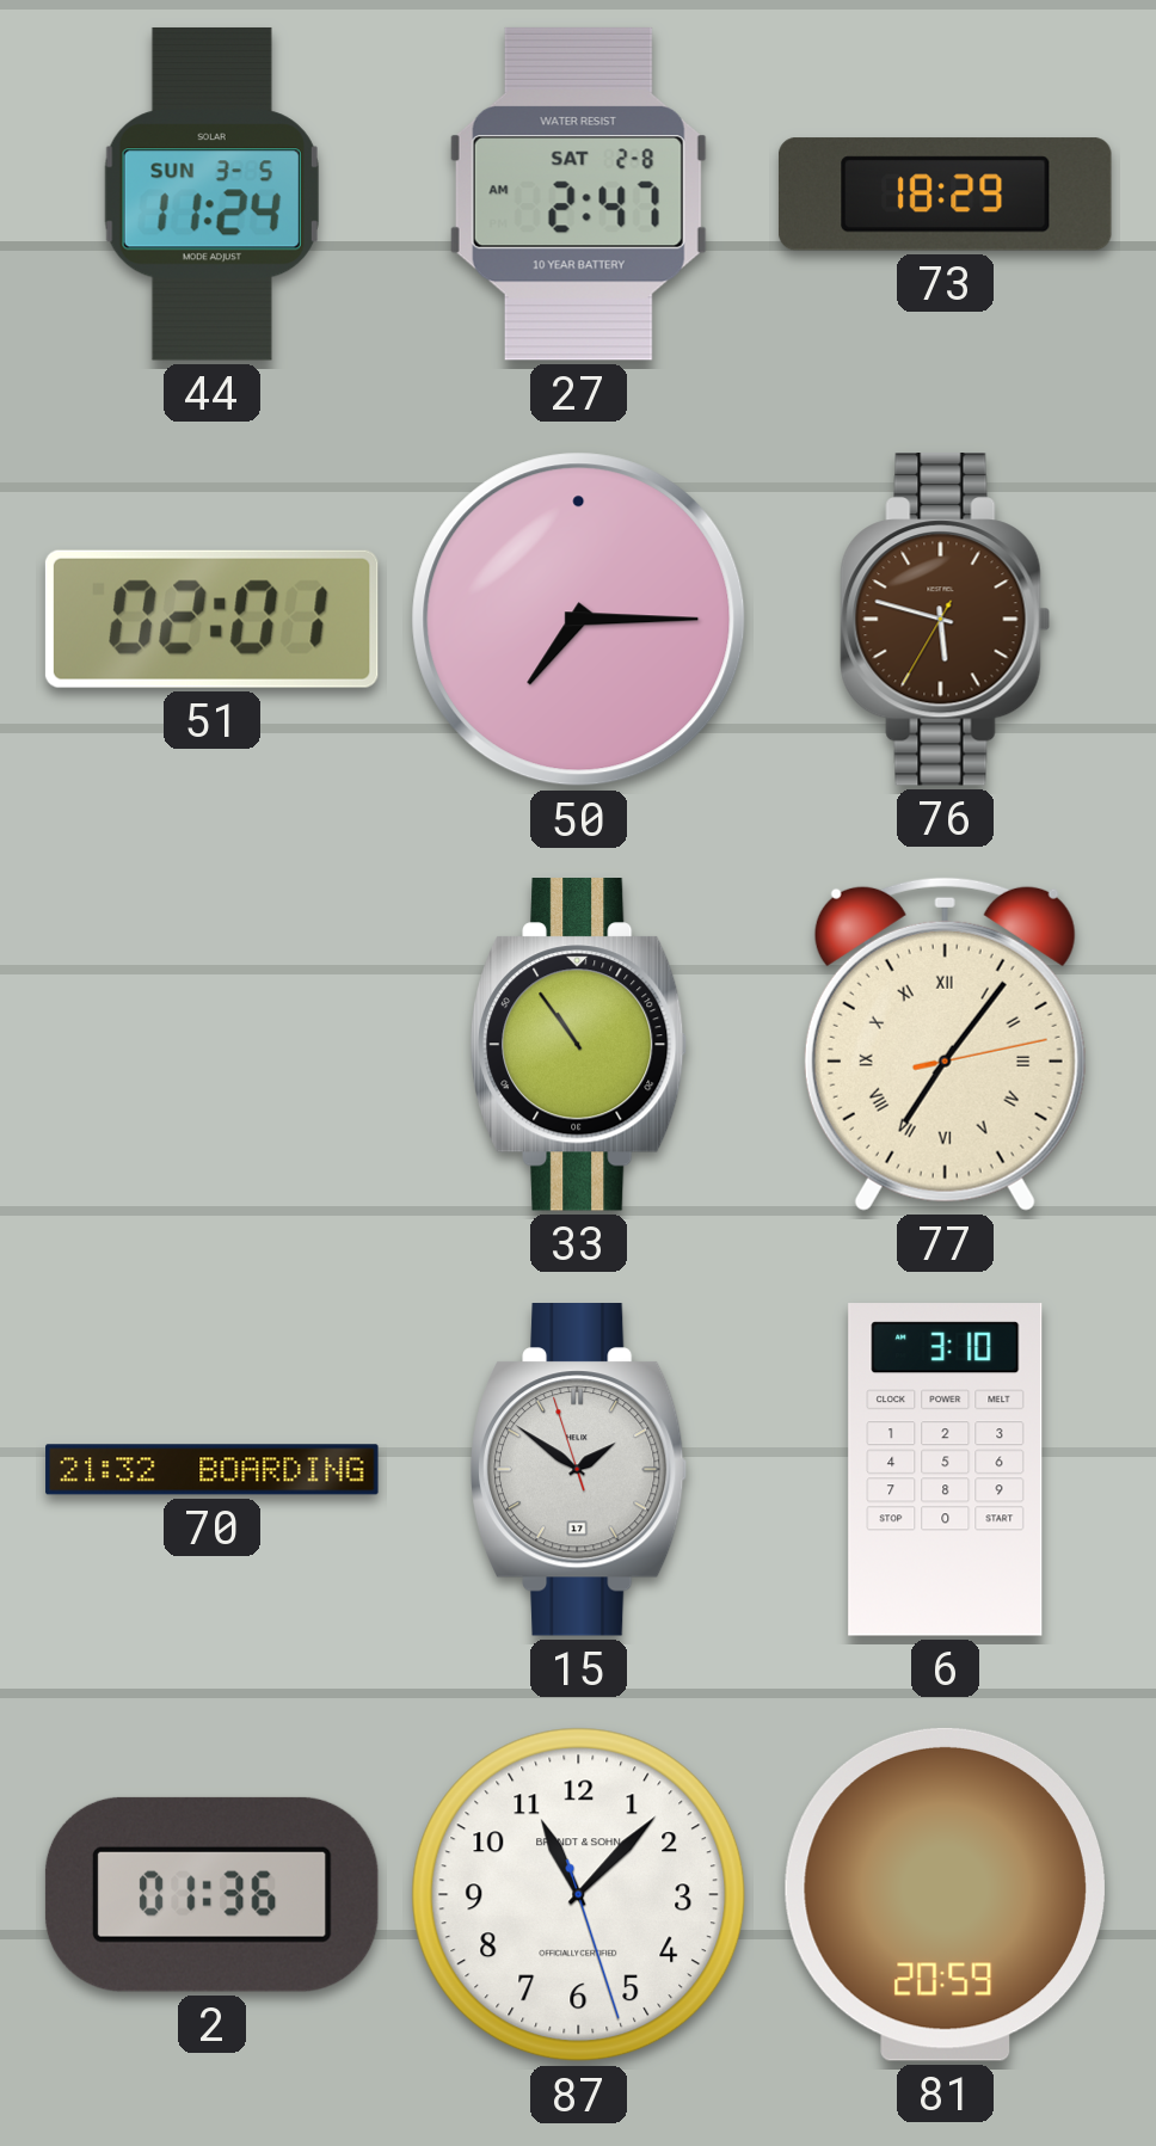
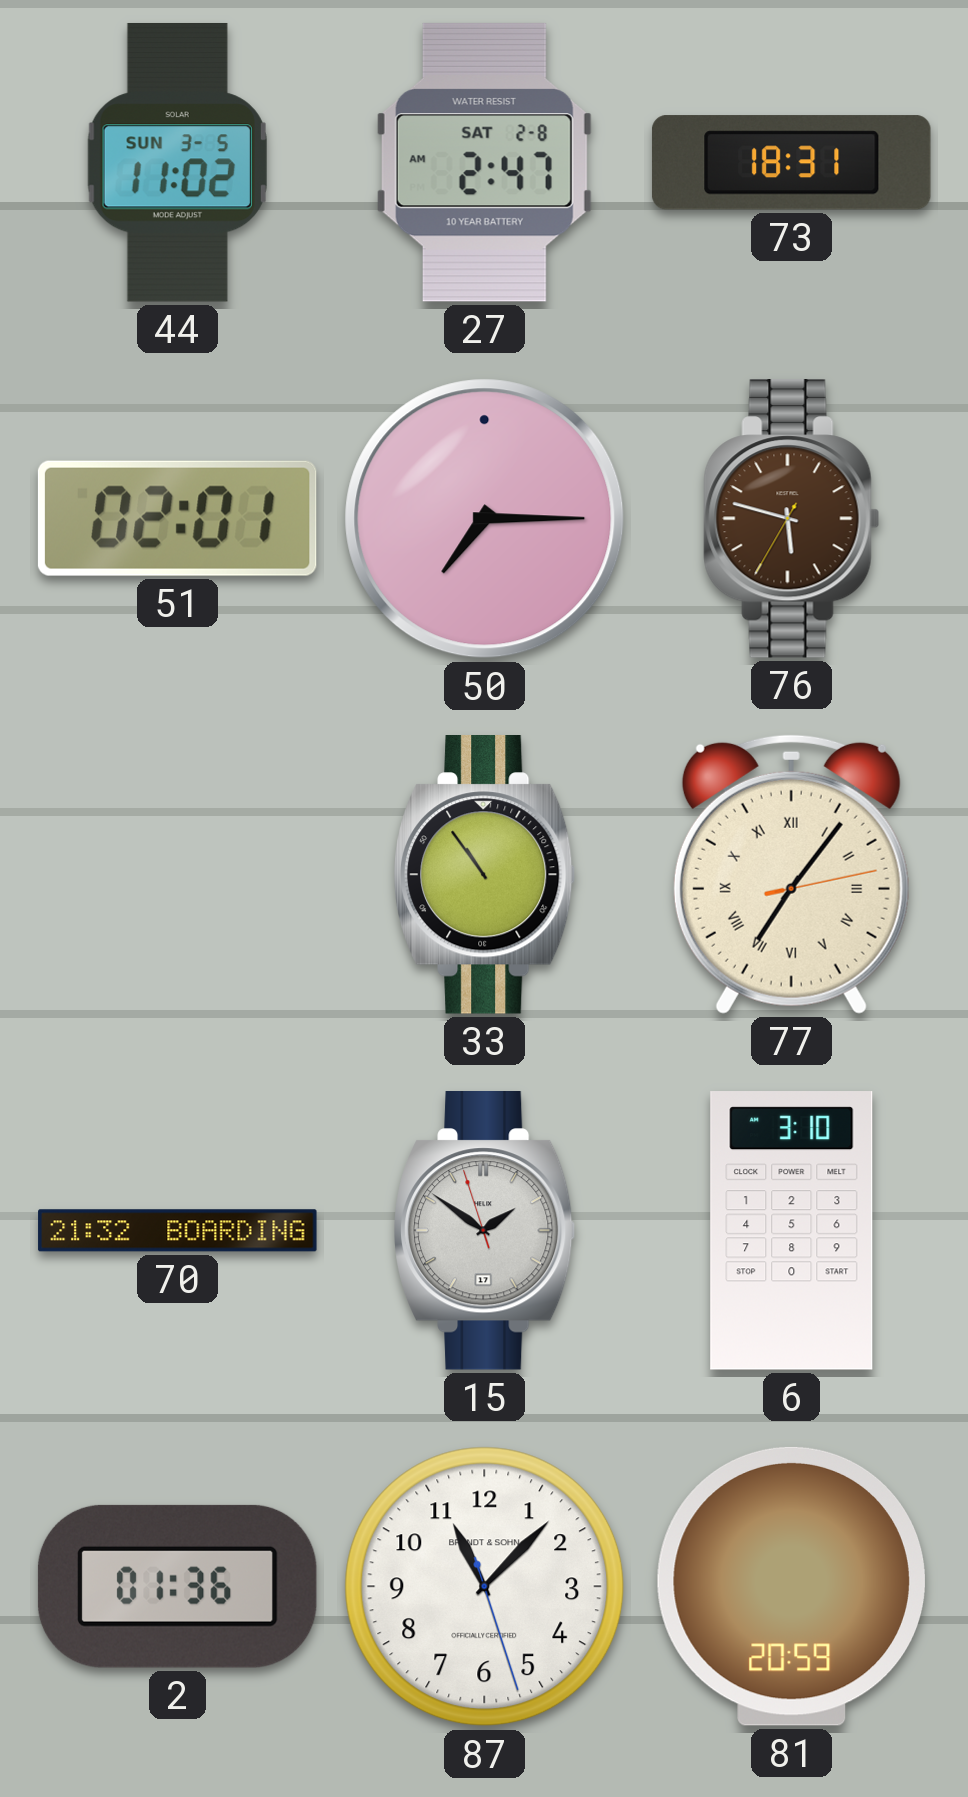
44: 11:24 -> 11:02
73: 18:29 -> 18:31
